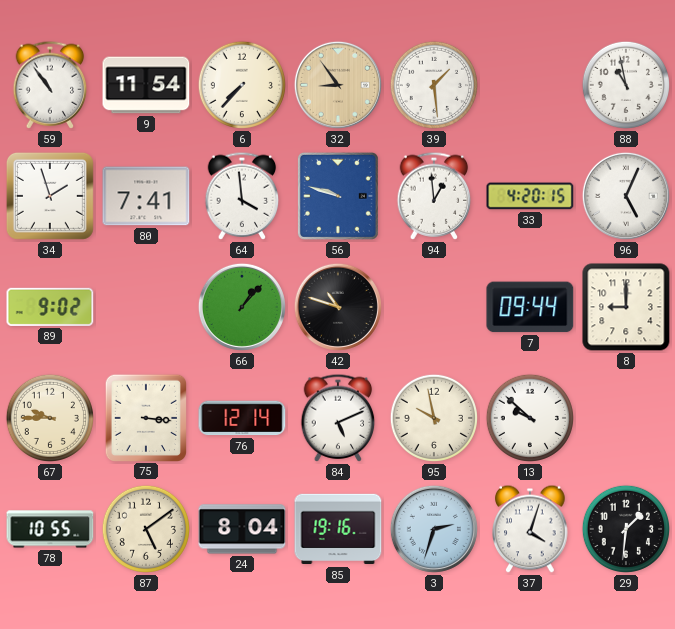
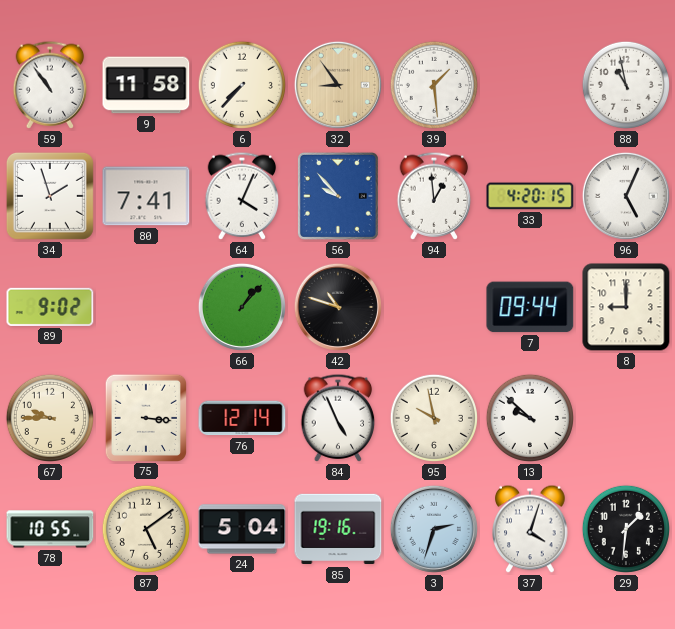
9: 11:54 -> 11:58
64: 3:59 -> 4:04
56: 9:48 -> 9:53
84: 5:11 -> 4:56
24: 8:04 -> 5:04
